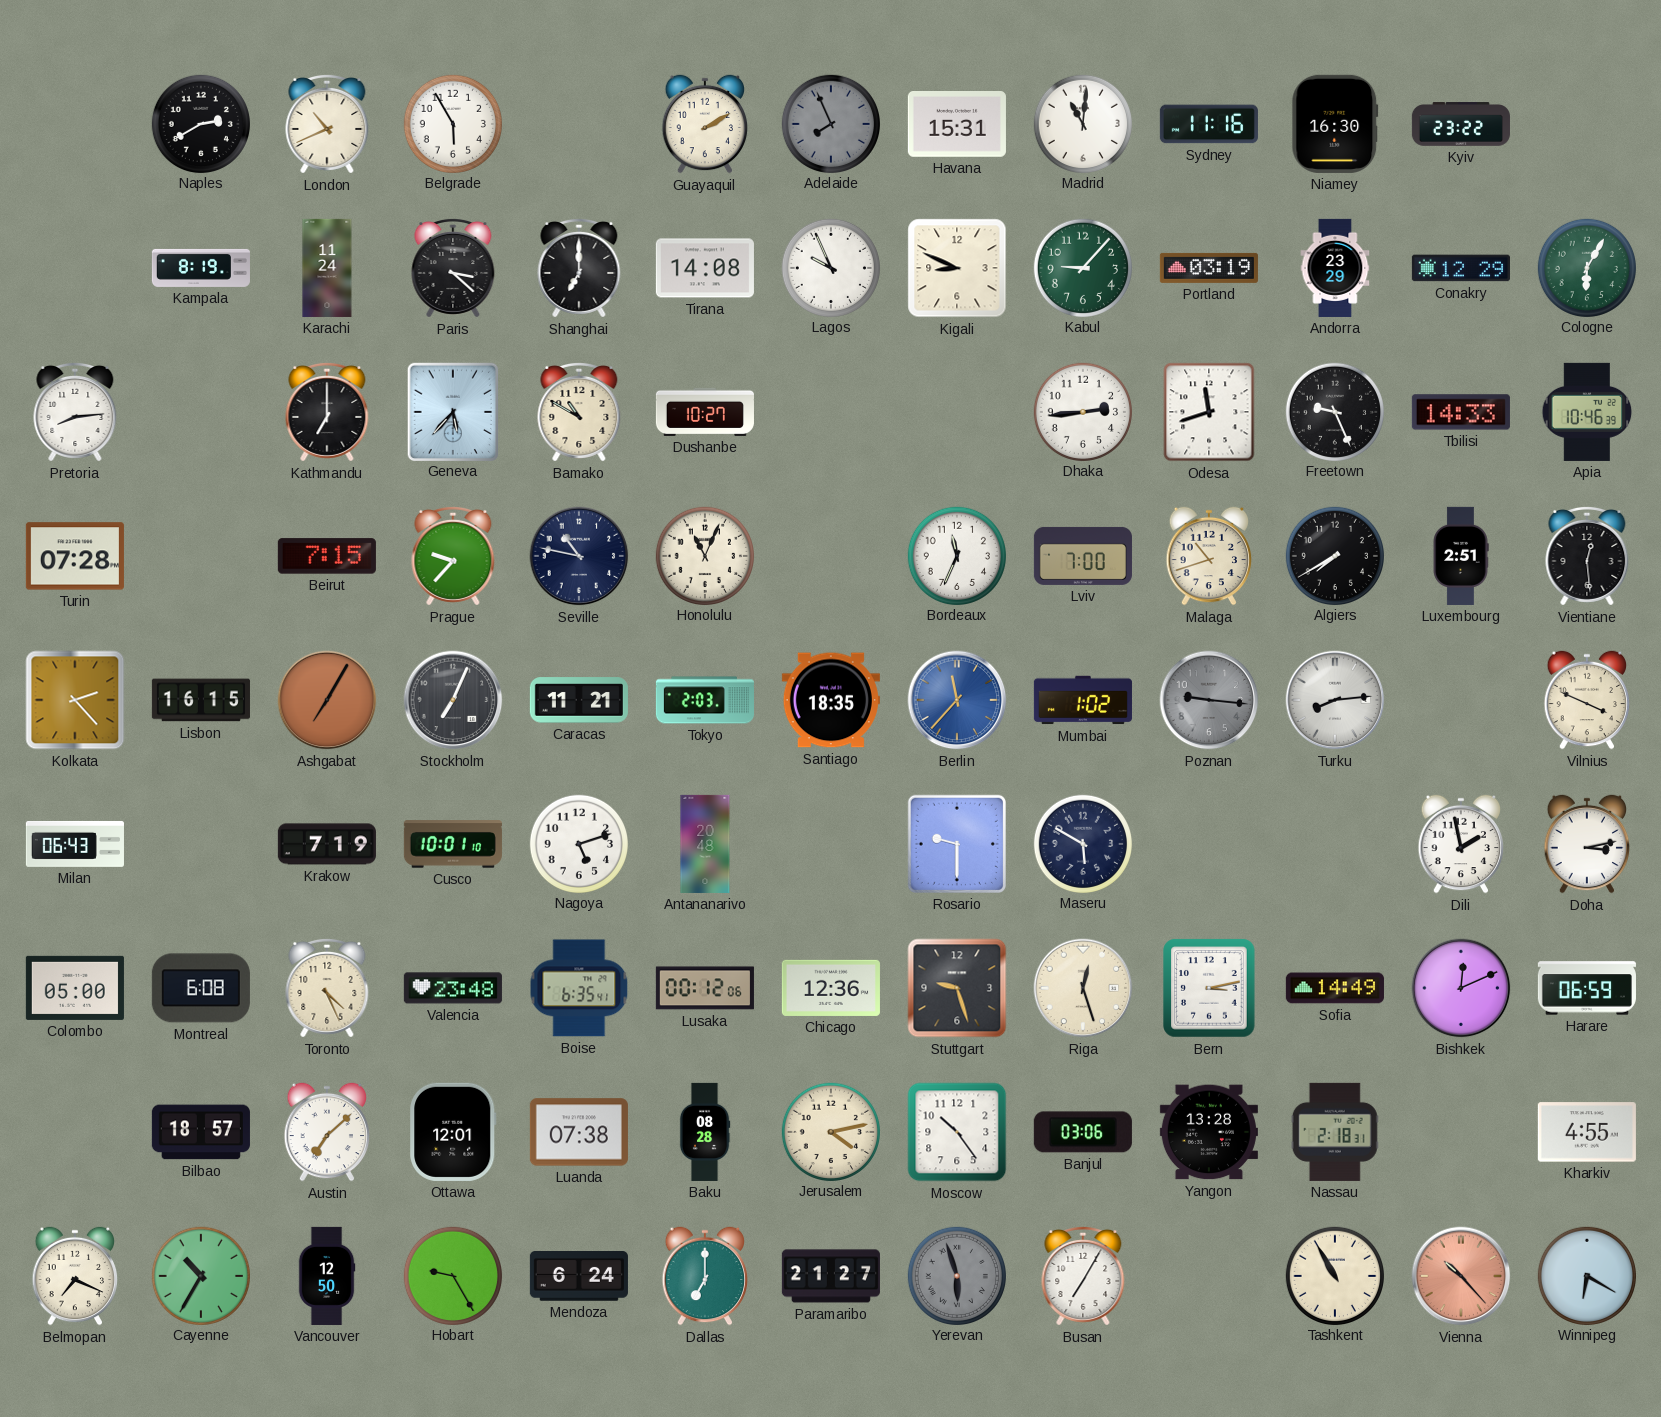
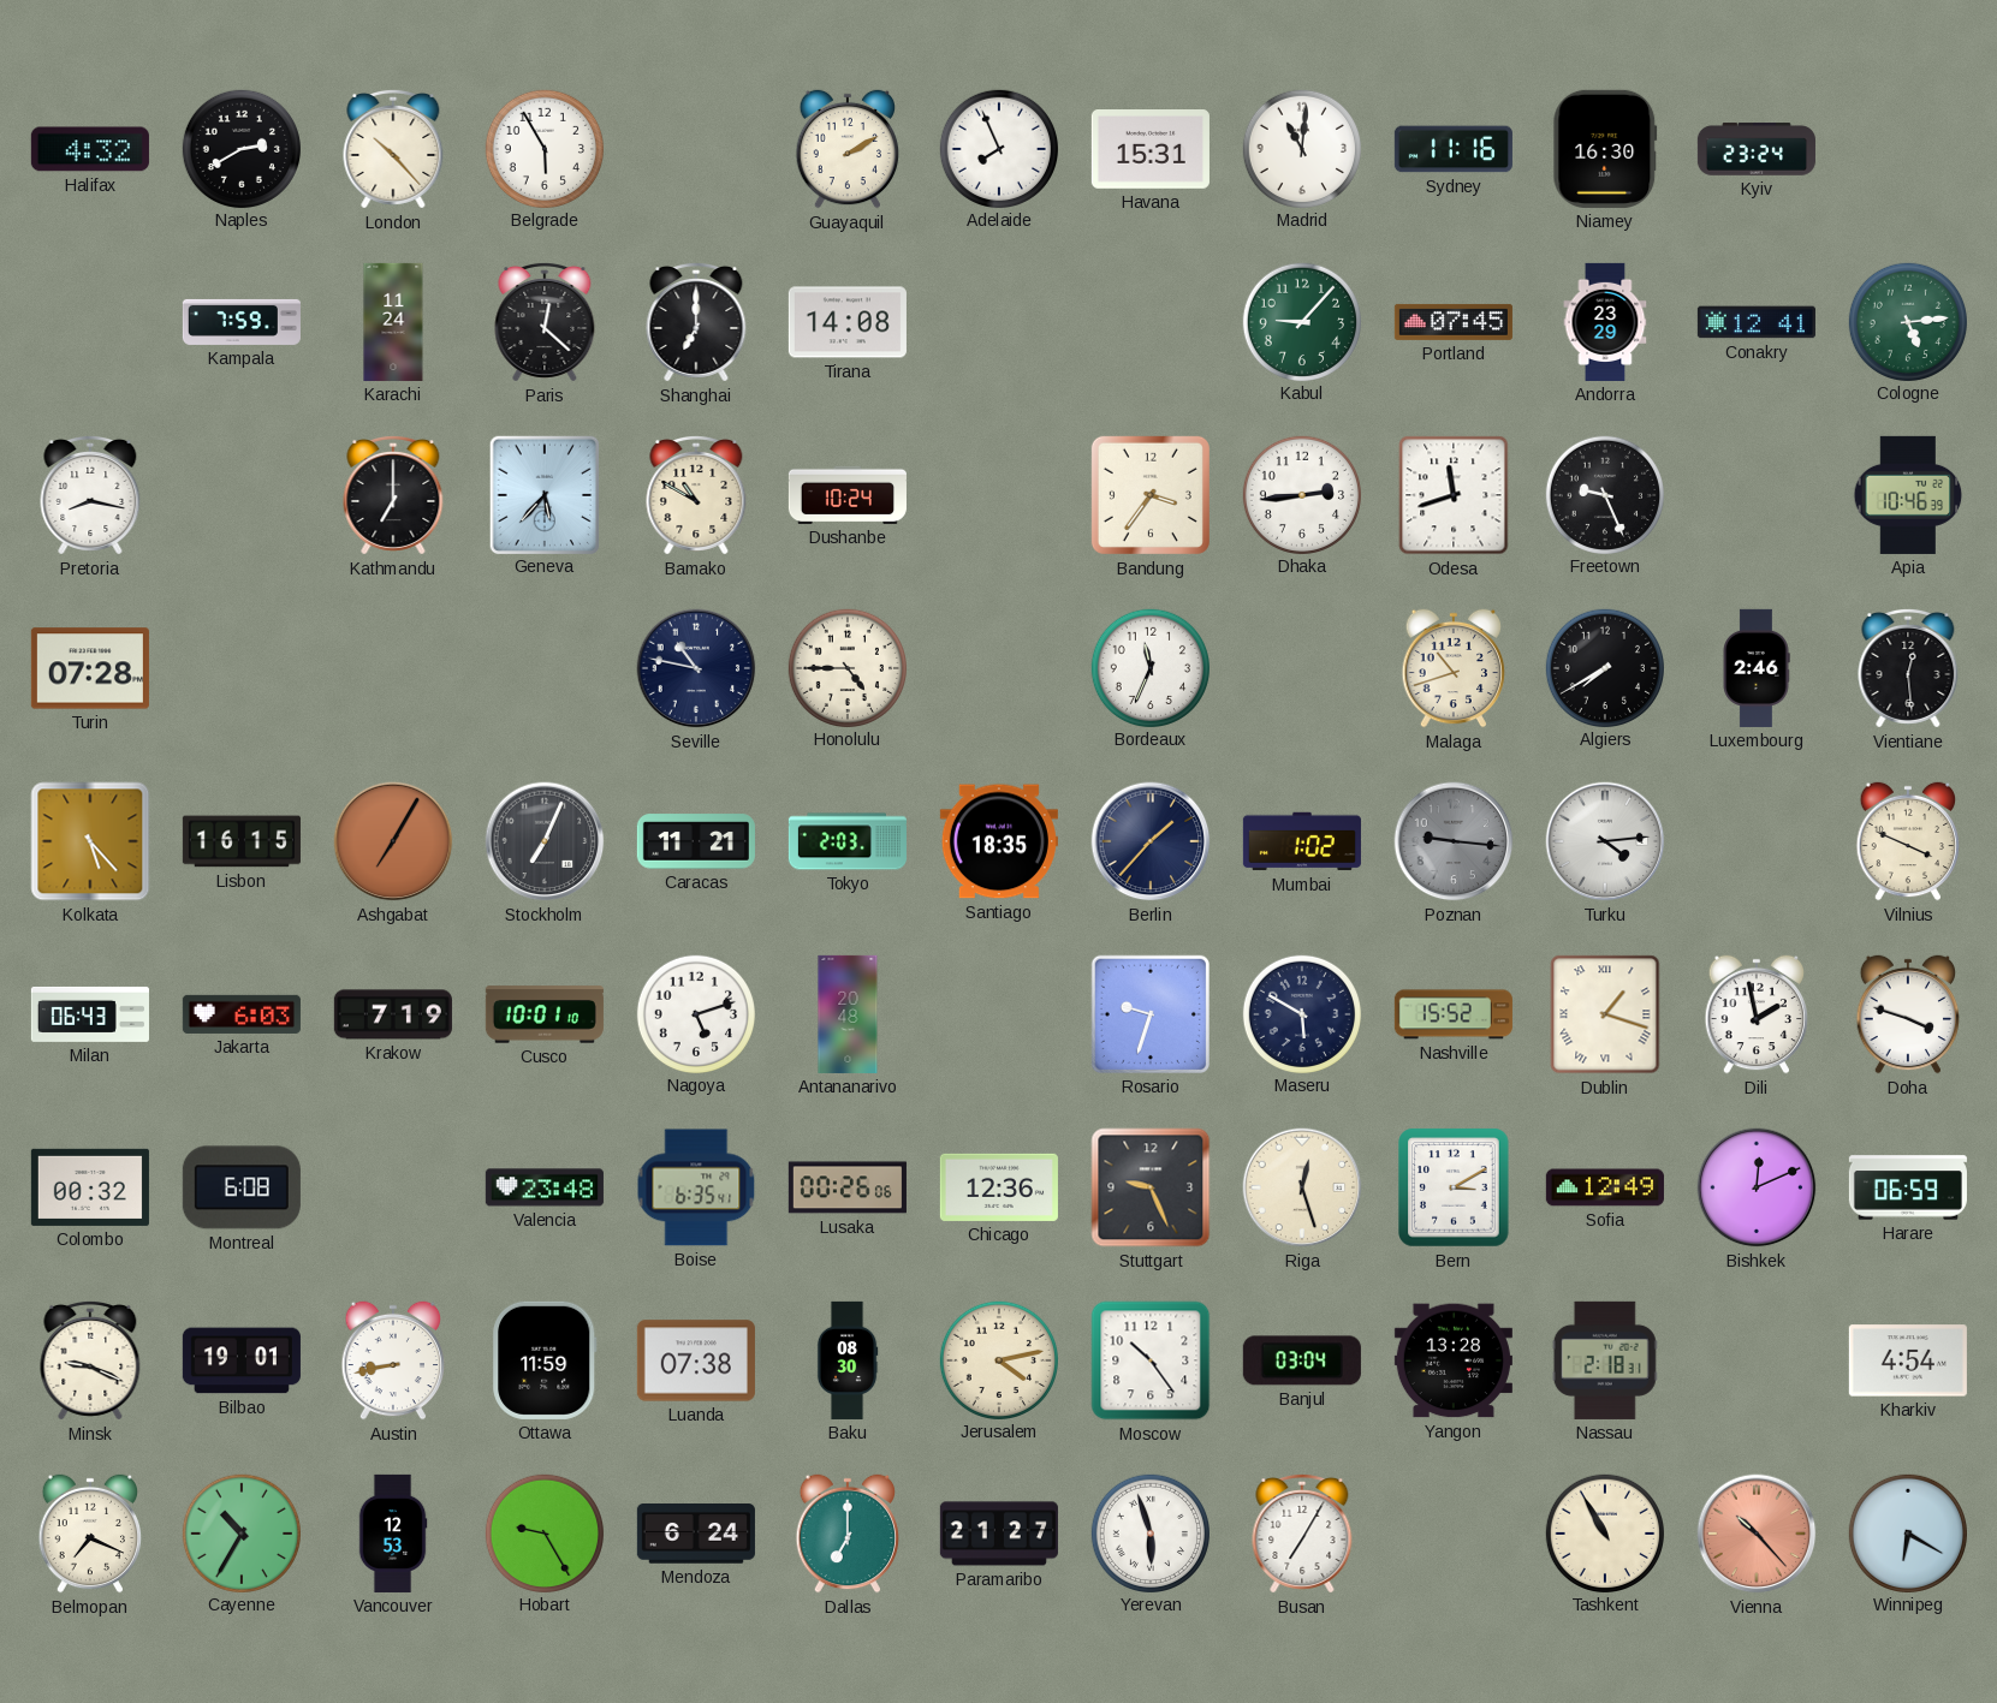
Halifax: none -> 4:32
London: 10:41 -> 10:23
Adelaide dial: grey -> white
Kyiv: 23:22 -> 23:24
Kampala: 8:19 -> 7:59
Paris: 3:22 -> 12:22
Lagos: 9:56 -> none
Kigali: 8:49 -> none
Portland: 03:19 -> 07:45
Conakry: 12:29 -> 12:41
Cologne: 6:05 -> 5:14
Pretoria: 8:14 -> 8:17
Dushanbe: 10:27 -> 10:24
Bandung: none -> 3:36
Tbilisi: 14:33 -> none
Beirut: 7:15 -> none
Prague: 9:37 -> none
Honolulu: 11:04 -> 4:45
Lviv: 7:00 -> none
Luxembourg: 2:51 -> 2:46
Kolkata: 2:23 -> 5:23
Berlin: 11:37 -> 1:37
Berlin dial: blue -> navy
Turku: 8:14 -> 4:14
Jakarta: none -> 6:03
Rosario: 9:30 -> 9:33
Nashville: none -> 15:52
Dublin: none -> 1:18
Doha: 3:13 -> 3:48
Colombo: 05:00 -> 00:32
Toronto: 4:26 -> none
Lusaka: 00:12 -> 00:26
Stuttgart: 9:27 -> 9:26
Bern: 3:13 -> 3:10
Sofia: 14:49 -> 12:49
Minsk: none -> 9:19
Bilbao: 18:57 -> 19:01
Austin: 7:08 -> 8:43
Ottawa: 12:01 -> 11:59
Baku: 08:28 -> 08:30
Banjul: 03:06 -> 03:04
Kharkiv: 4:55 -> 4:54
Vancouver: 12:50 -> 12:53
Yerevan dial: grey -> white
